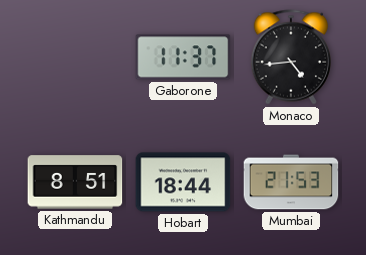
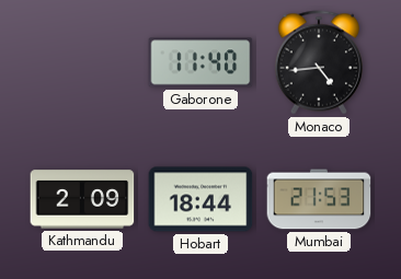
Gaborone: 11:37 -> 11:40
Kathmandu: 8:51 -> 2:09
